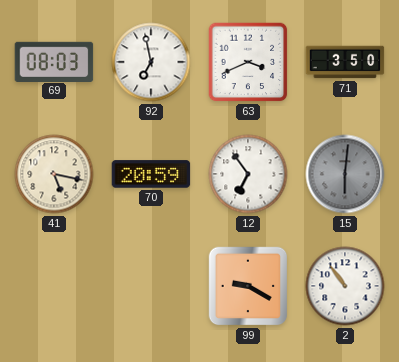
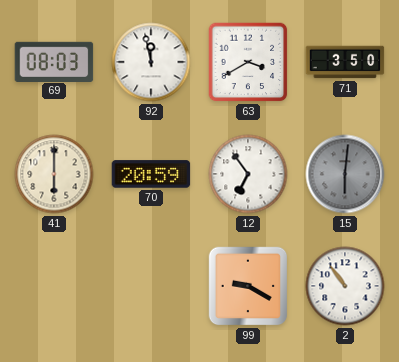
92: 6:58 -> 11:58
63: 3:41 -> 3:40
41: 5:17 -> 6:00
